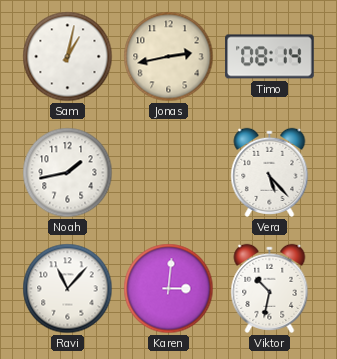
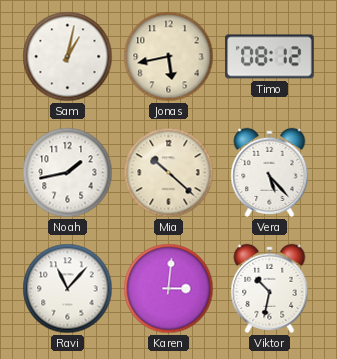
Jonas: 2:43 -> 5:43
Timo: 08:14 -> 08:12
Mia: none -> 10:22
